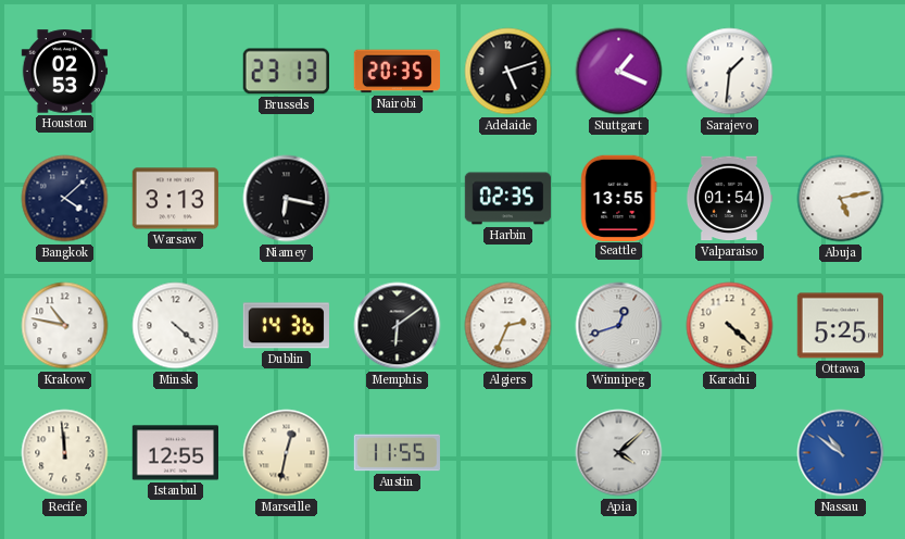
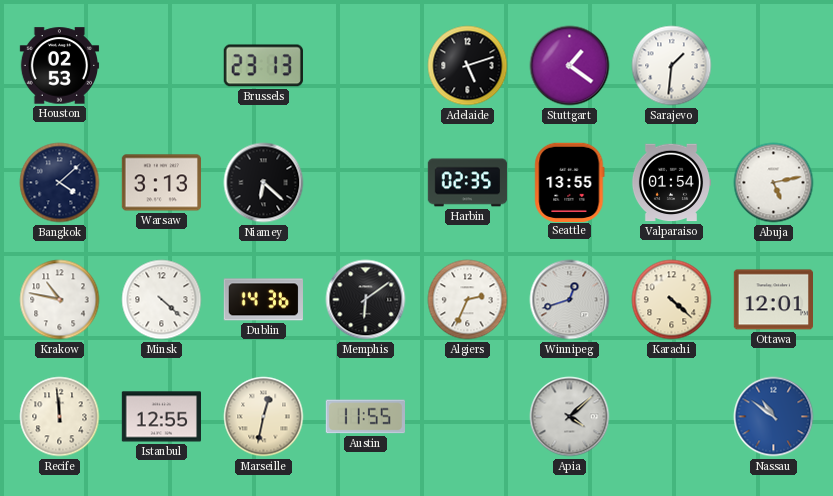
Nairobi: 20:35 -> none
Stuttgart: 1:19 -> 1:21
Niamey: 6:17 -> 6:22
Ottawa: 5:25 -> 12:01
